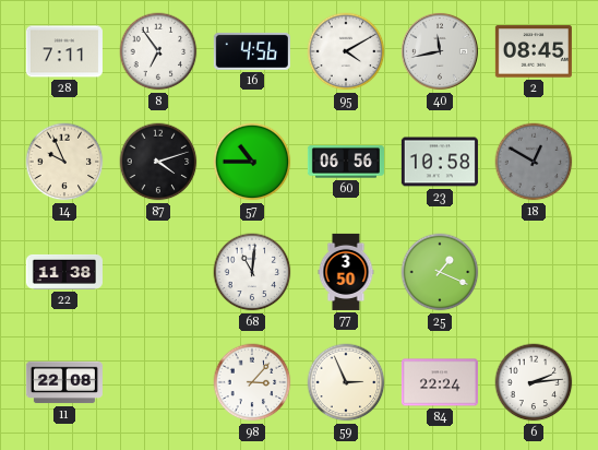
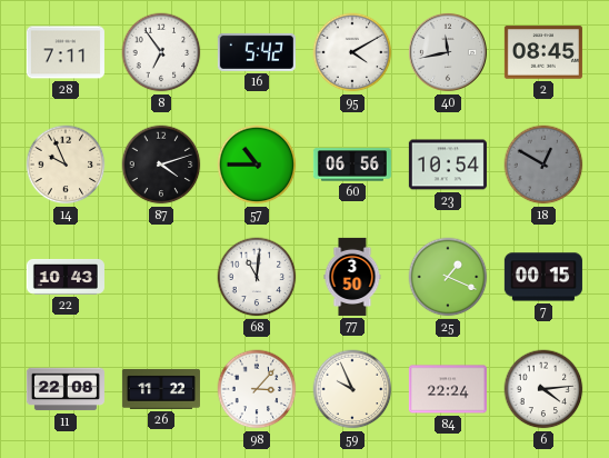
16: 4:56 -> 5:42
23: 10:58 -> 10:54
22: 11:38 -> 10:43
7: none -> 00:15
26: none -> 11:22
59: 2:56 -> 9:56
6: 2:14 -> 4:14
